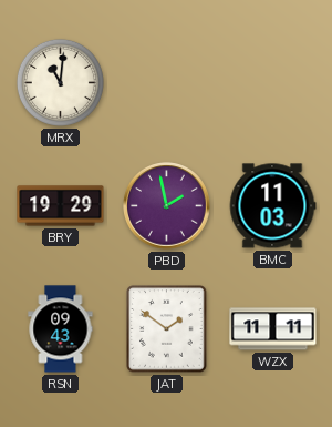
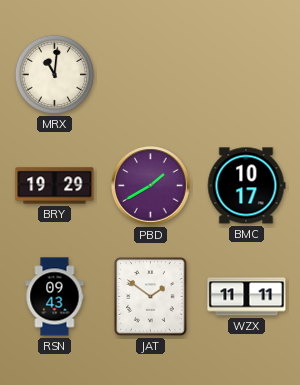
PBD: 1:58 -> 1:40
BMC: 11:03 -> 10:17
